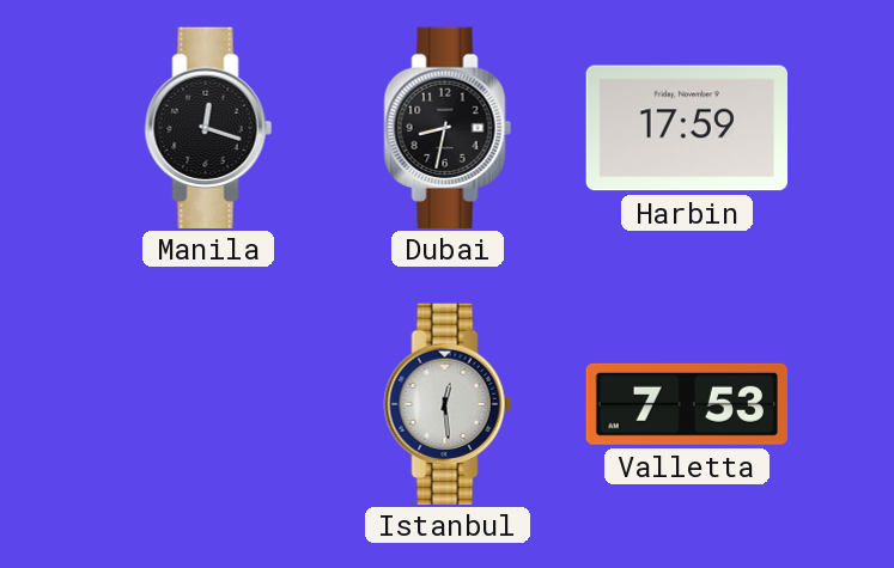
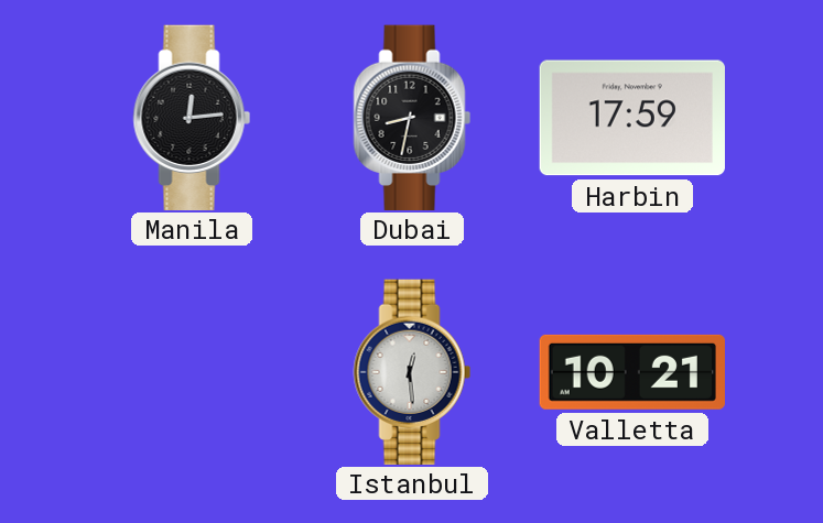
Manila: 12:18 -> 12:14
Valletta: 7:53 -> 10:21
